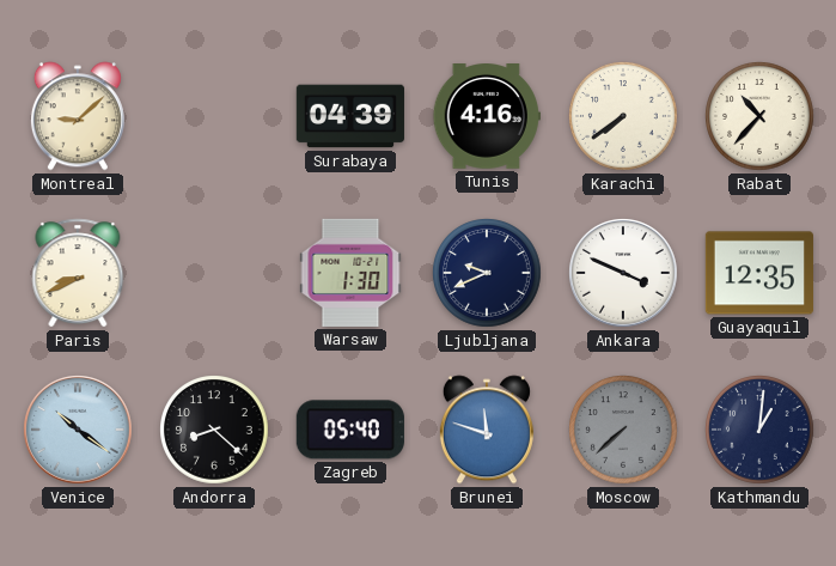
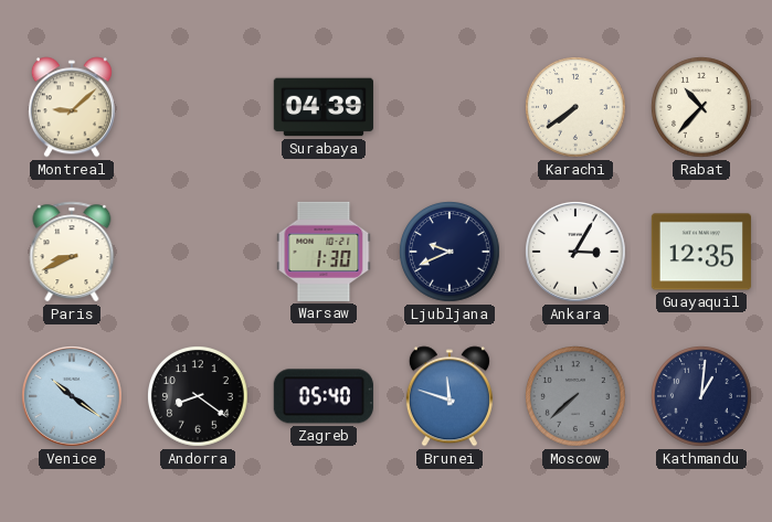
Tunis: 4:16 -> none
Ankara: 3:49 -> 3:05
Andorra: 8:22 -> 8:21
